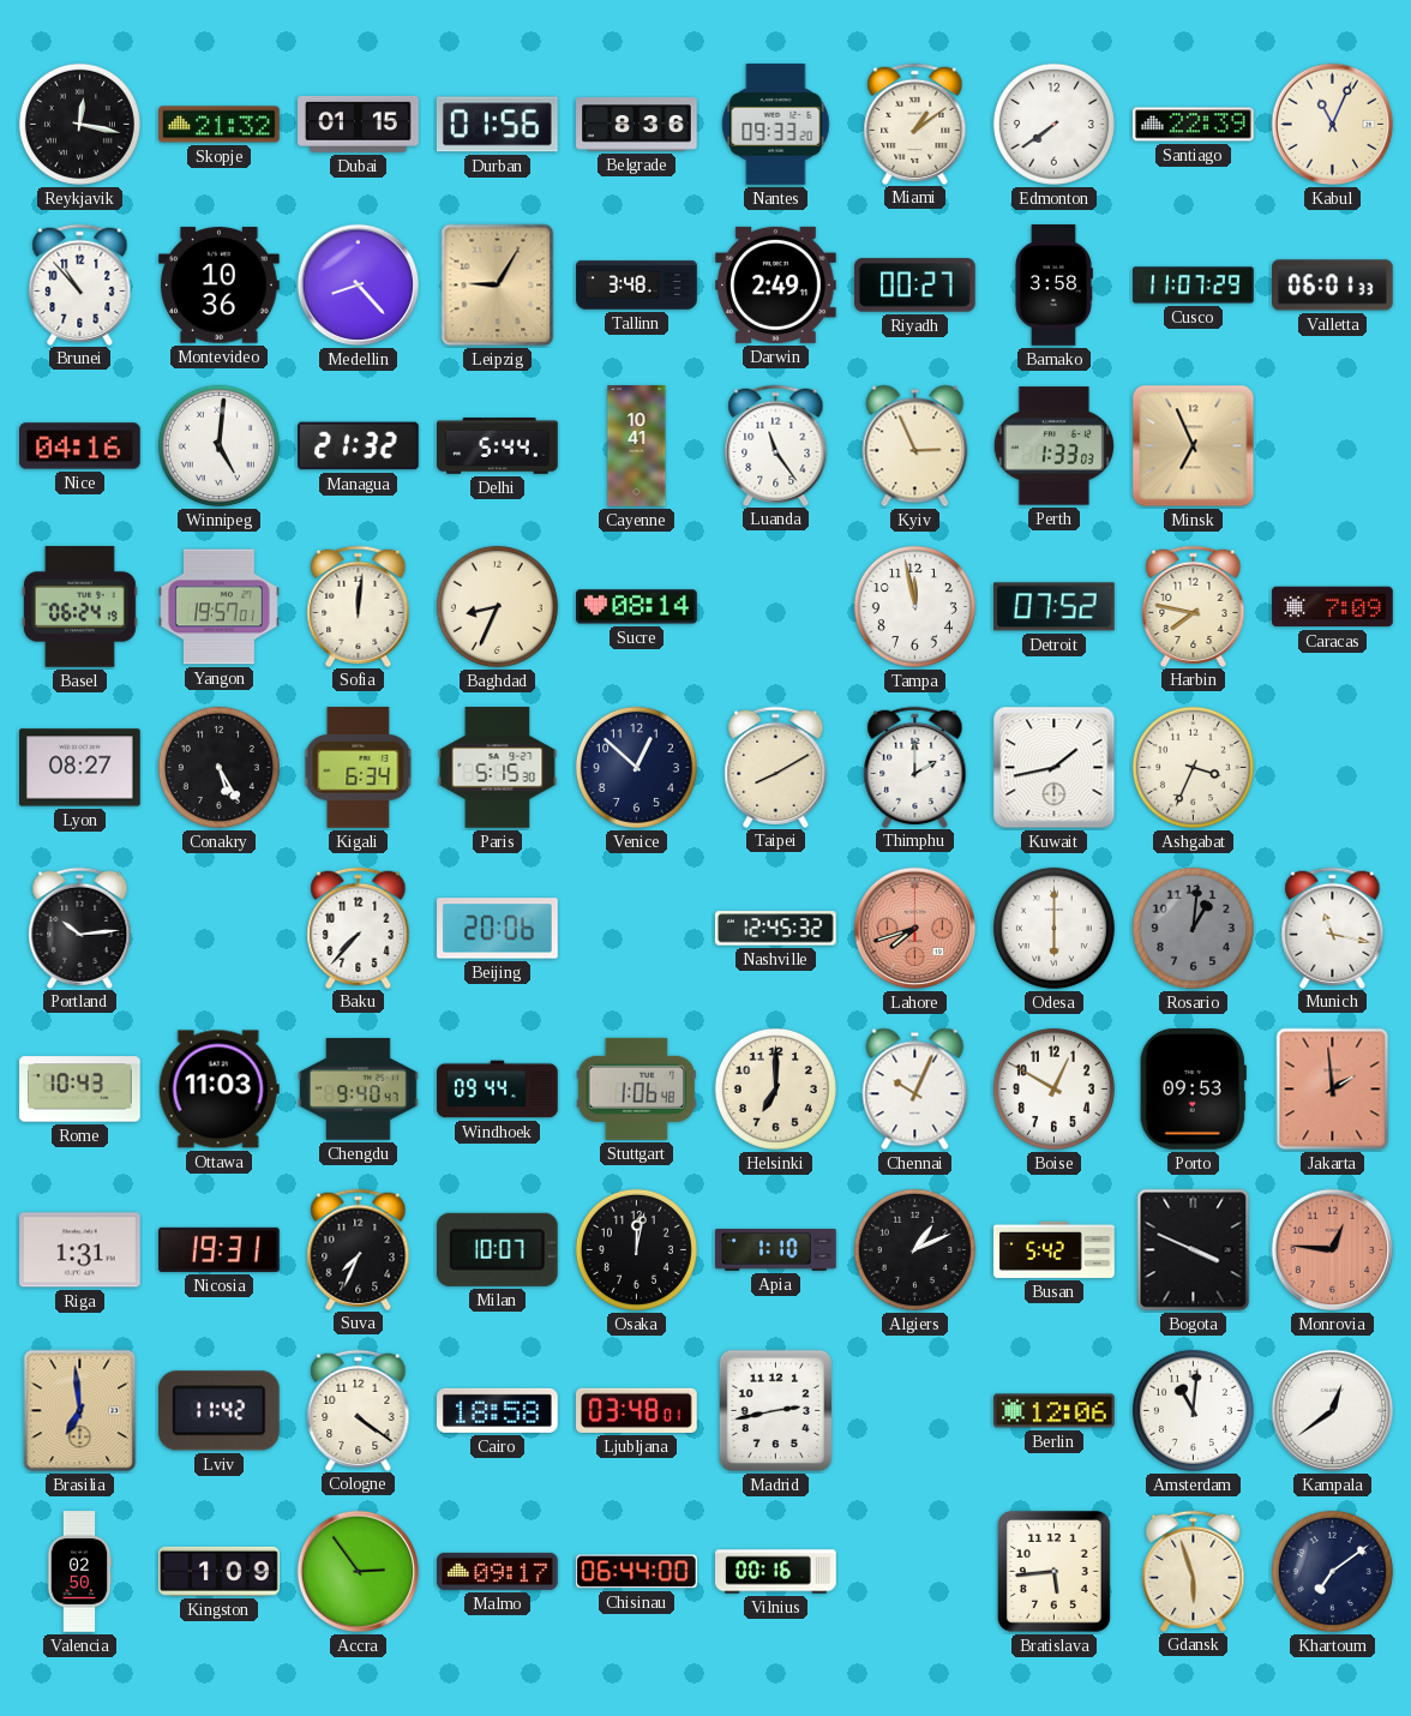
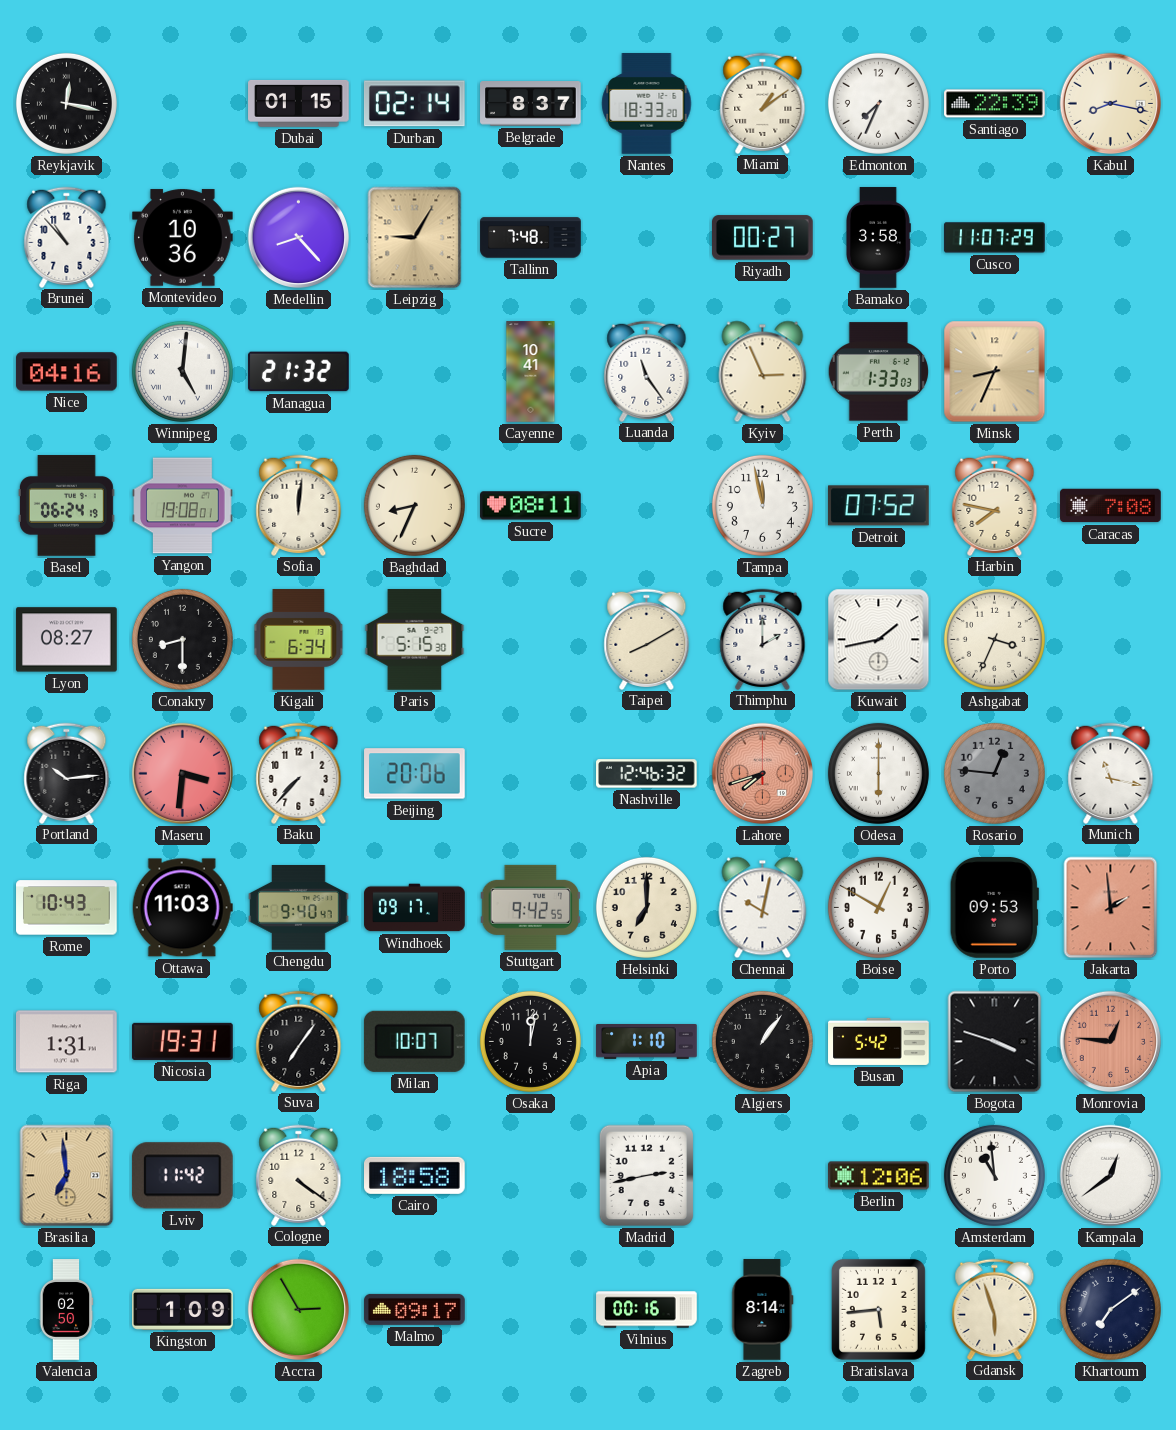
Skopje: 21:32 -> none
Durban: 01:56 -> 02:14
Belgrade: 8:36 -> 8:37
Nantes: 09:33 -> 18:33
Edmonton: 7:39 -> 7:34
Kabul: 11:04 -> 8:17
Tallinn: 3:48 -> 7:48
Darwin: 2:49 -> none
Valletta: 06:01 -> none
Delhi: 5:44 -> none
Minsk: 6:56 -> 8:34
Yangon: 19:57 -> 19:08
Sucre: 08:14 -> 08:11
Caracas: 7:09 -> 7:08
Conakry: 5:25 -> 8:30
Venice: 12:52 -> none
Maseru: none -> 3:31
Nashville: 12:45 -> 12:46
Rosario: 1:01 -> 12:46
Windhoek: 09:44 -> 09:17
Stuttgart: 1:06 -> 9:42
Chennai: 10:04 -> 10:02
Suva: 7:34 -> 7:06
Algiers: 1:11 -> 1:06
Bogota: 3:49 -> 3:48
Ljubljana: 03:48 -> none
Amsterdam: 11:01 -> 10:59
Accra: 2:54 -> 2:55
Chisinau: 06:44 -> none
Zagreb: none -> 8:14
